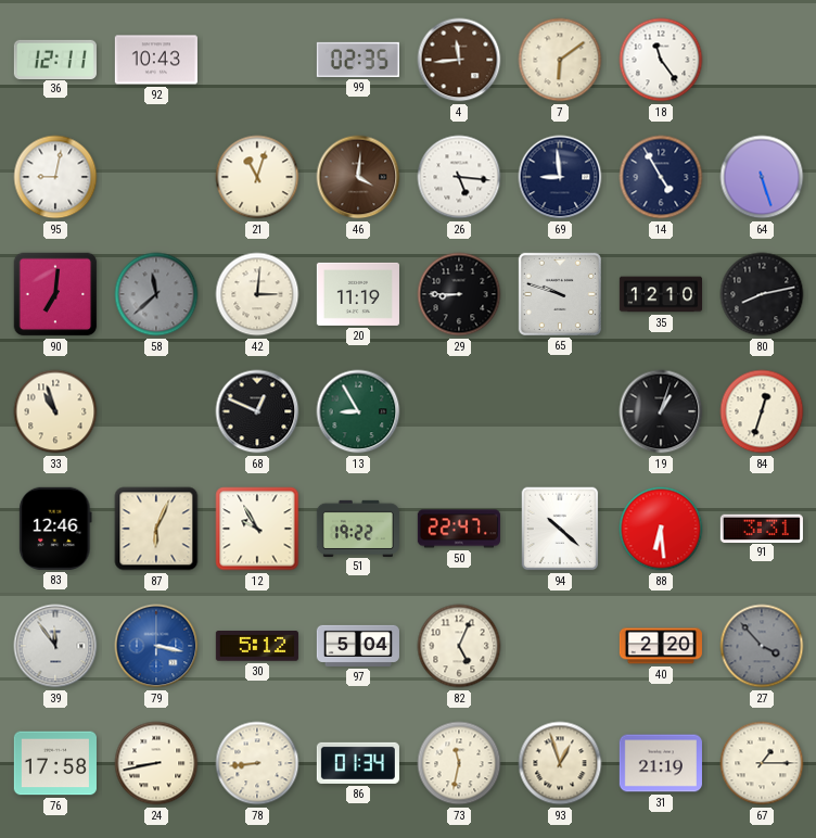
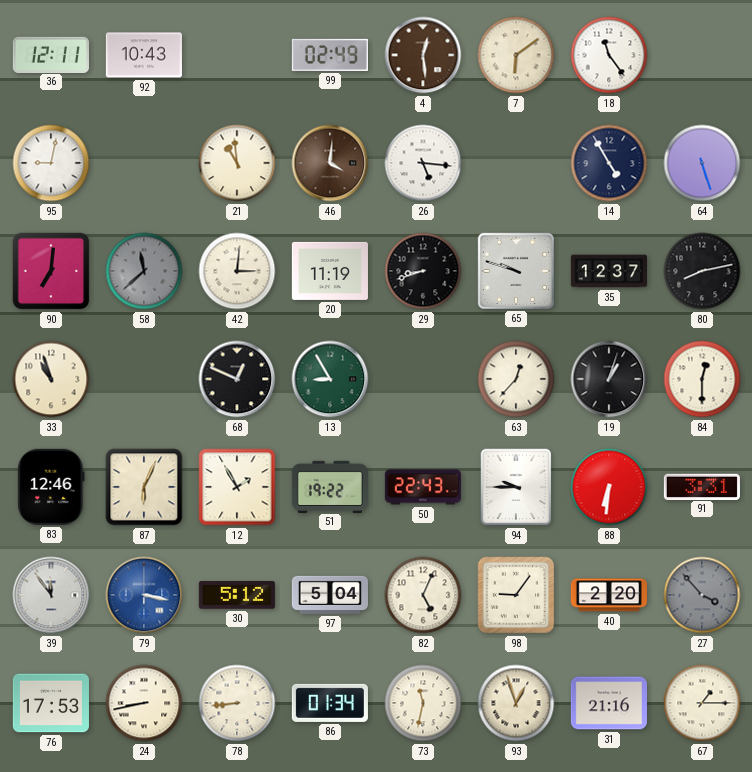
99: 02:35 -> 02:49
4: 11:44 -> 12:29
21: 11:03 -> 10:59
69: 8:59 -> none
29: 8:45 -> 8:42
35: 12:10 -> 12:37
63: none -> 12:37
84: 12:33 -> 12:30
12: 9:55 -> 1:55
50: 22:47 -> 22:43
94: 10:22 -> 9:45
88: 6:29 -> 6:31
98: none -> 9:06
76: 17:58 -> 17:53
31: 21:19 -> 21:16
